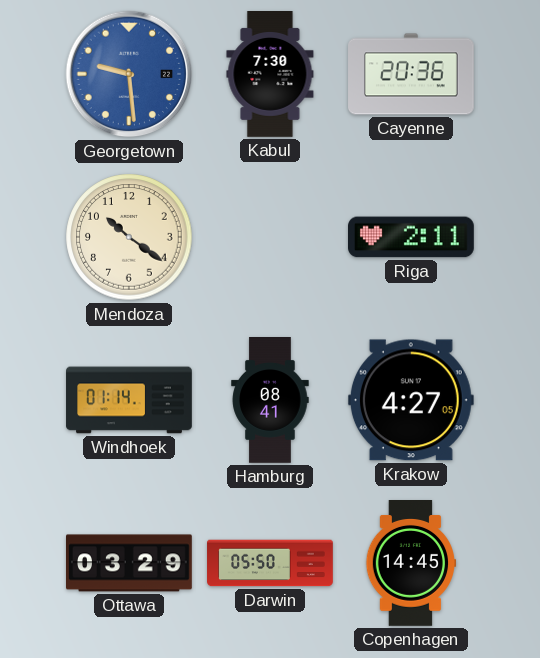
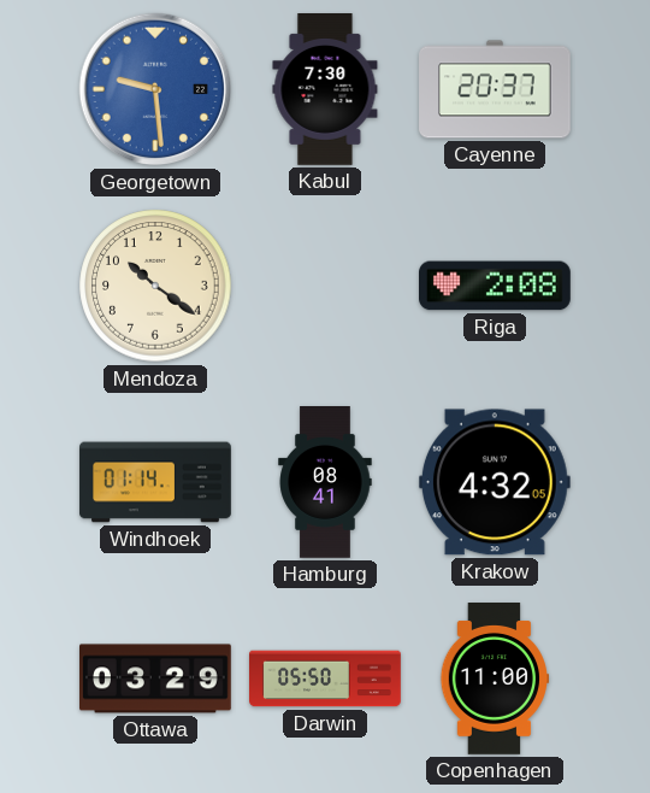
Cayenne: 20:36 -> 20:37
Riga: 2:11 -> 2:08
Krakow: 4:27 -> 4:32
Copenhagen: 14:45 -> 11:00
